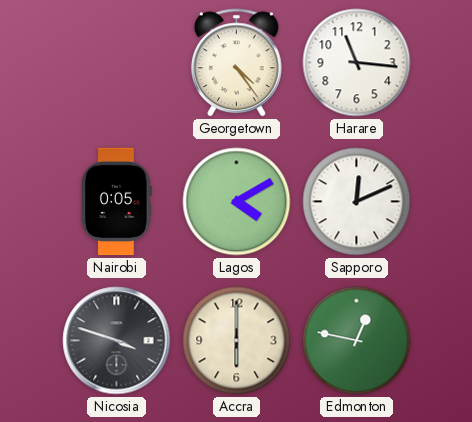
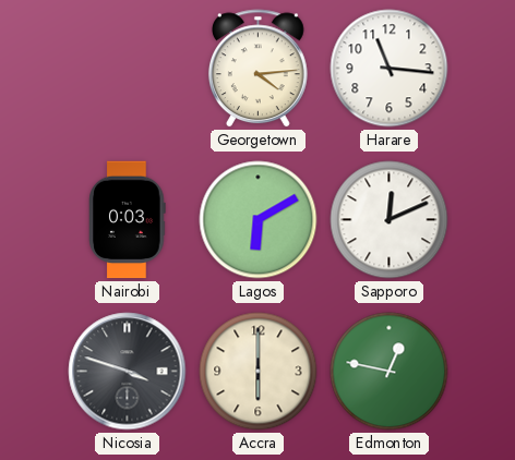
Georgetown: 4:24 -> 4:14
Nairobi: 0:05 -> 0:03
Lagos: 4:10 -> 6:10
